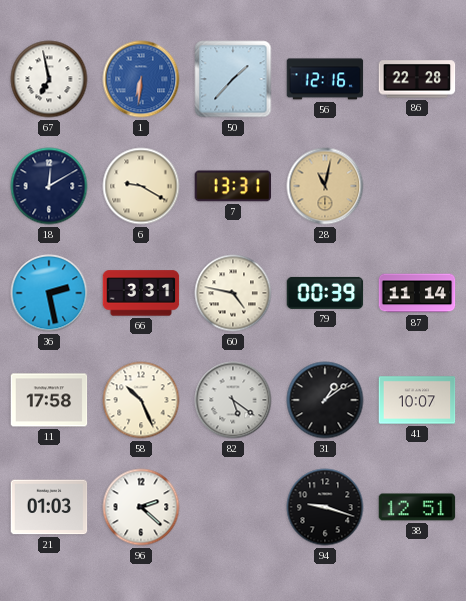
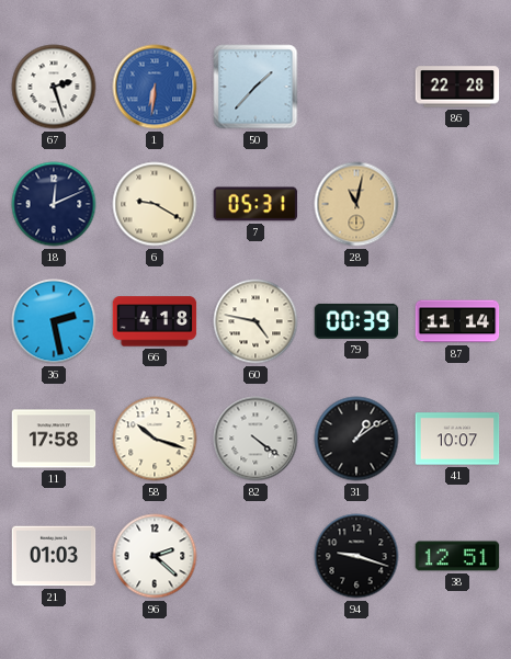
67: 6:58 -> 2:27
56: 12:16 -> none
18: 12:10 -> 12:11
7: 13:31 -> 05:31
66: 3:31 -> 4:18
58: 10:26 -> 10:18
82: 5:21 -> 4:21
